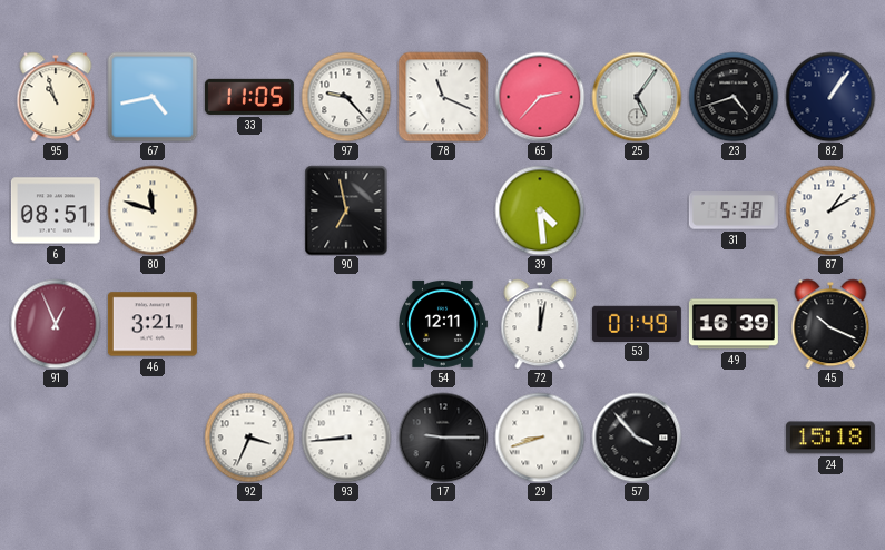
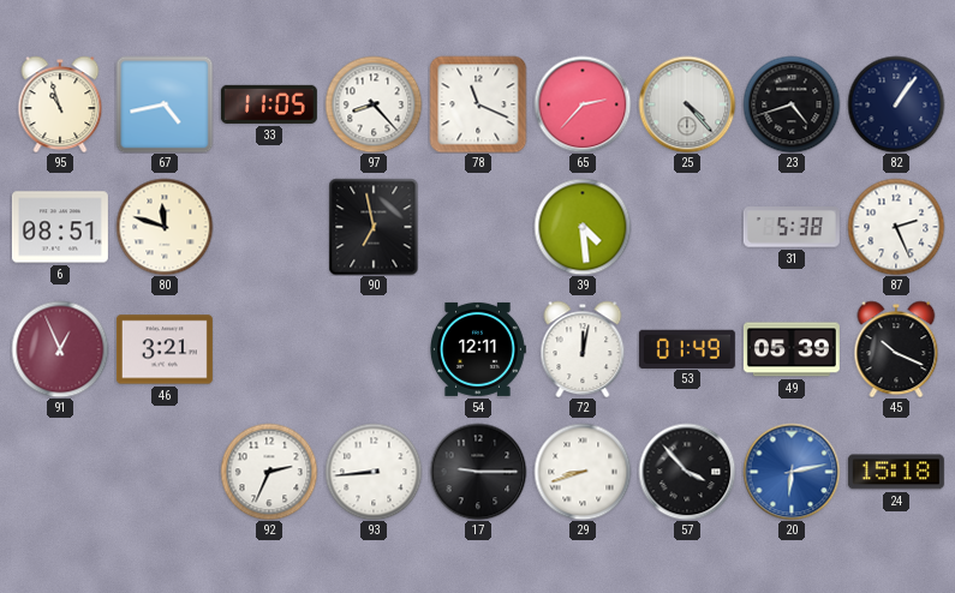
97: 9:23 -> 8:23
25: 5:06 -> 4:23
87: 1:10 -> 2:26
49: 16:39 -> 05:39
92: 3:34 -> 2:34
20: none -> 6:13
